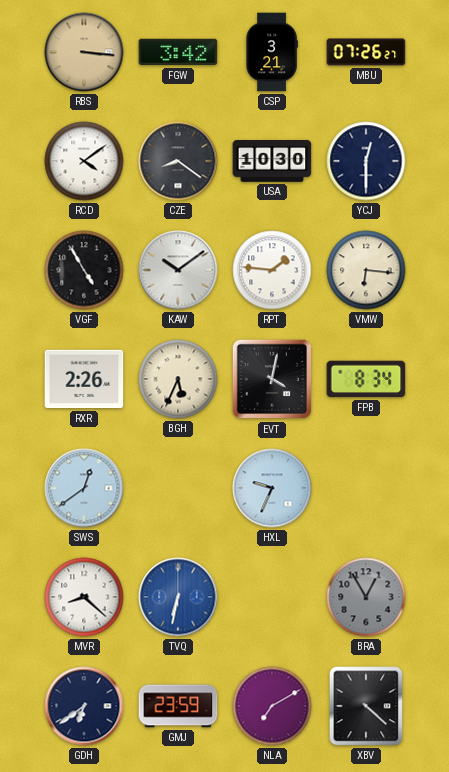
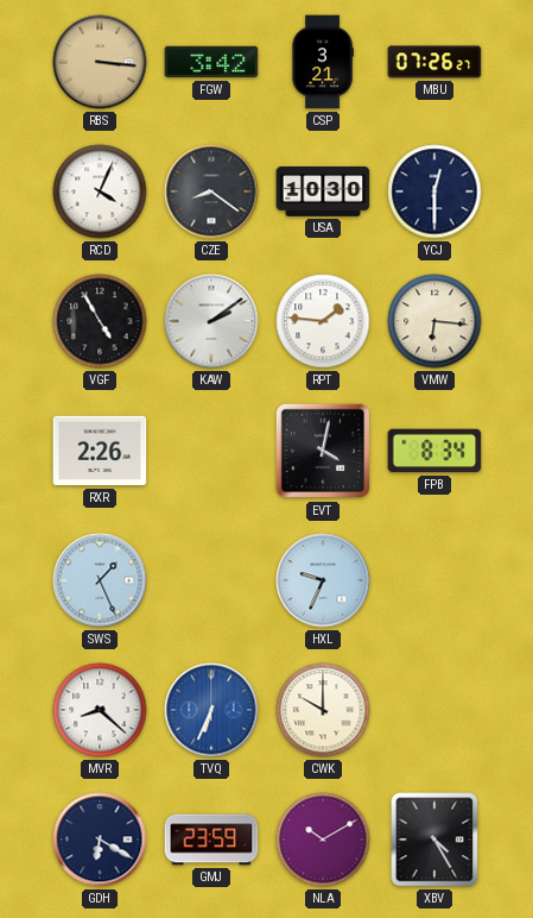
RCD: 4:09 -> 4:04
KAW: 10:09 -> 2:09
BGH: 5:34 -> none
SWS: 12:39 -> 1:26
TVQ: 6:32 -> 6:34
CWK: none -> 10:00
BRA: 12:55 -> none
GDH: 6:39 -> 6:20
NLA: 7:10 -> 10:10
XBV: 4:22 -> 4:25
